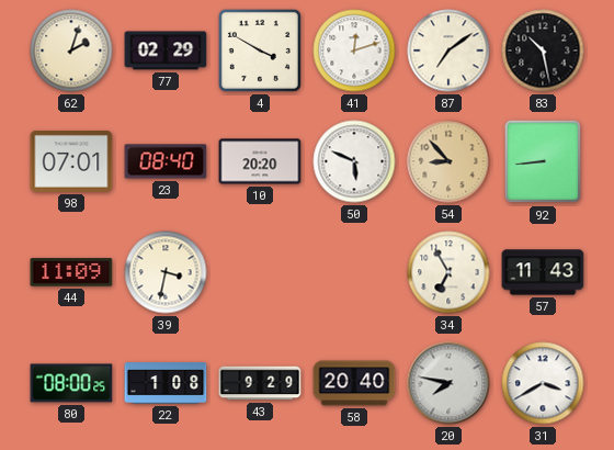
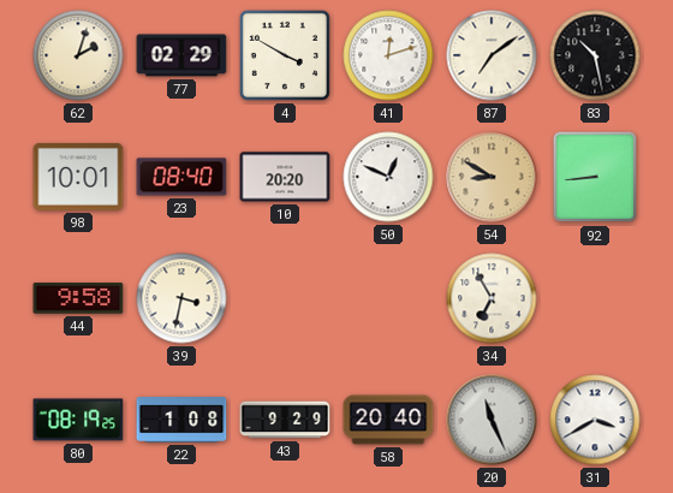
98: 07:01 -> 10:01
50: 5:49 -> 12:49
54: 8:53 -> 8:50
44: 11:09 -> 9:58
57: 11:43 -> none
80: 08:00 -> 08:19
20: 7:47 -> 11:26
